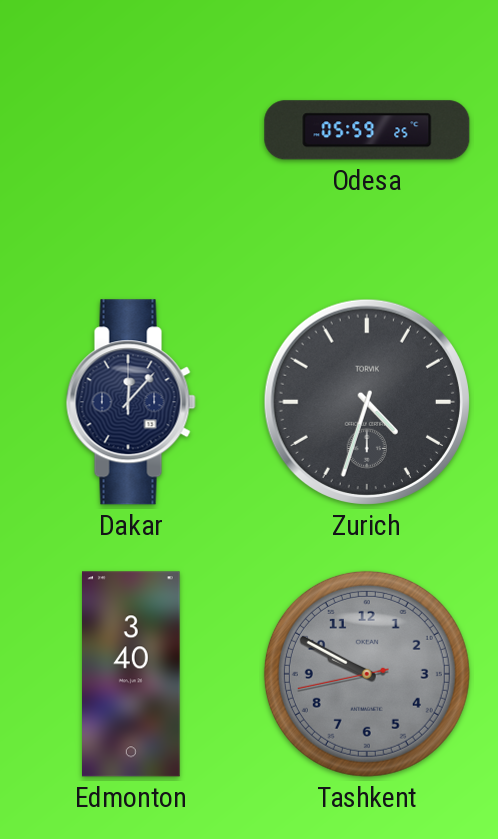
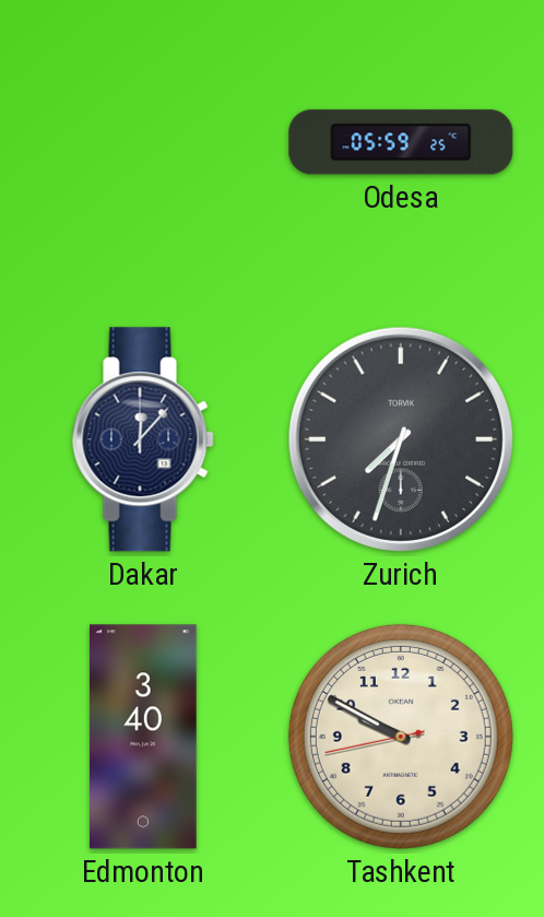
Zurich: 4:33 -> 7:33
Tashkent dial: grey -> cream
